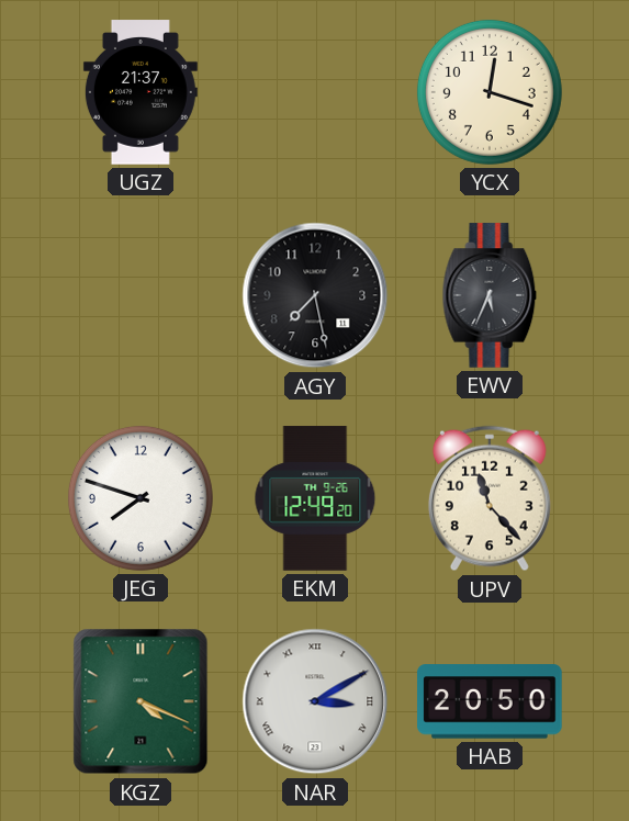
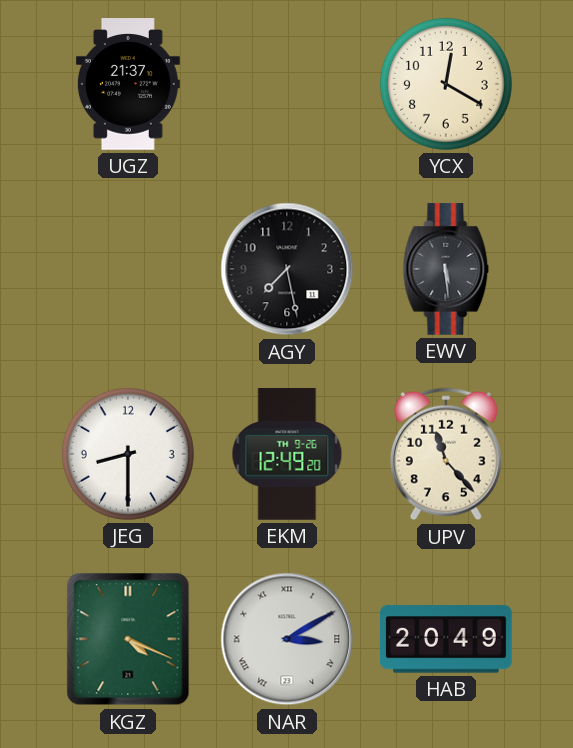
YCX: 12:18 -> 12:20
EWV: 5:34 -> 5:29
JEG: 7:48 -> 8:30
HAB: 20:50 -> 20:49
